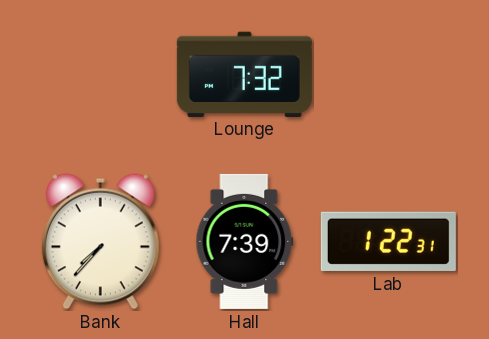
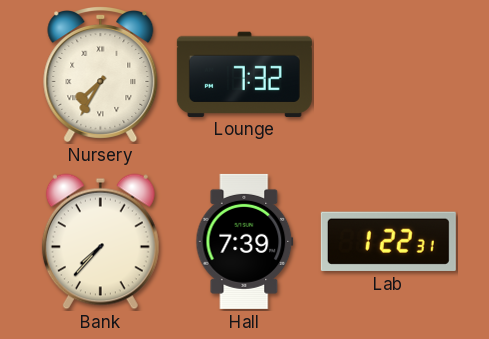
Nursery: none -> 7:35
